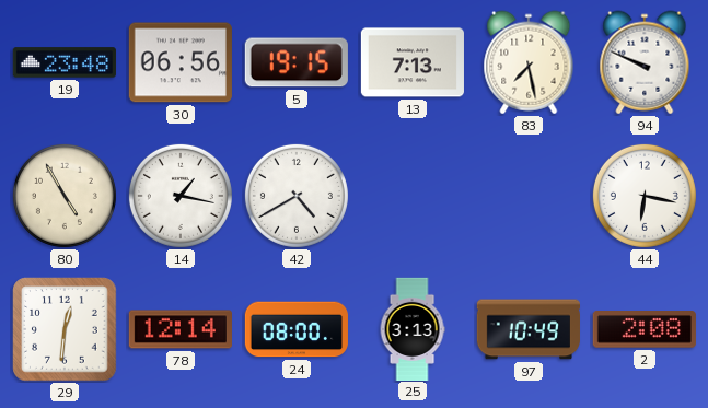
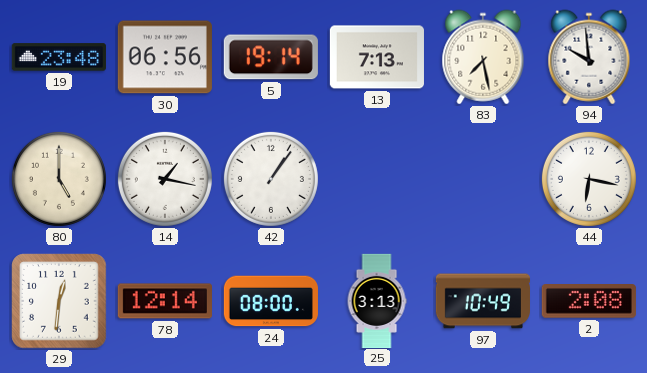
5: 19:15 -> 19:14
94: 9:49 -> 9:59
80: 4:55 -> 5:00
42: 4:40 -> 1:06
